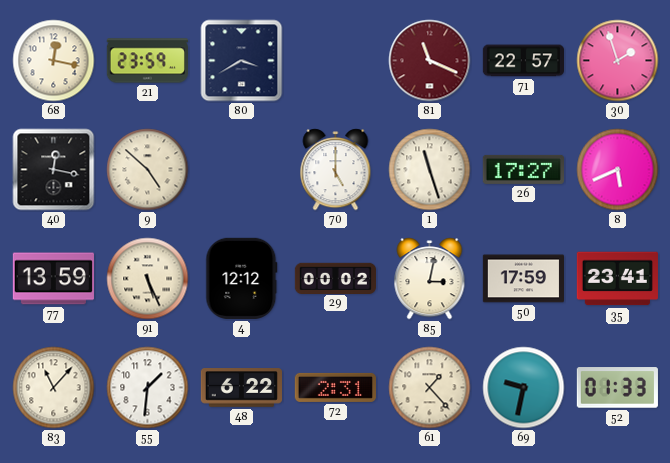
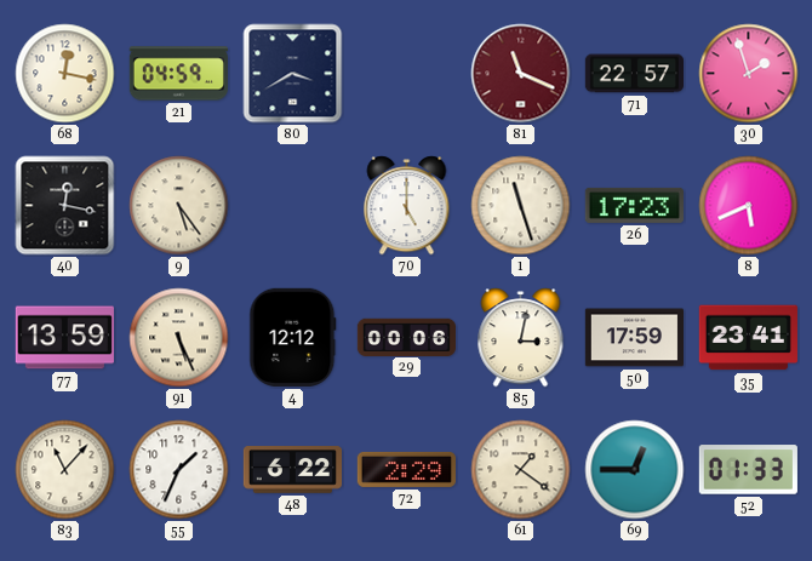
21: 23:59 -> 04:59
9: 4:52 -> 5:24
26: 17:27 -> 17:23
29: 00:02 -> 00:06
55: 1:31 -> 1:34
72: 2:31 -> 2:29
61: 1:23 -> 1:21
69: 9:32 -> 12:45
